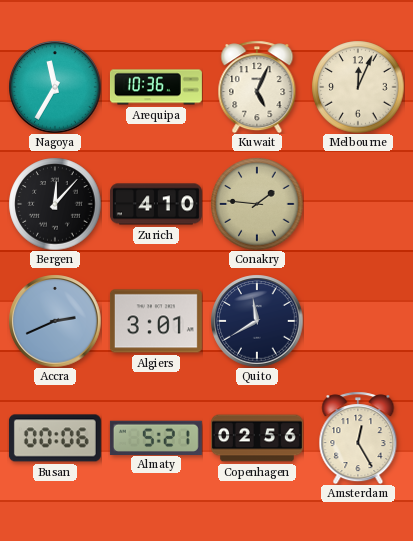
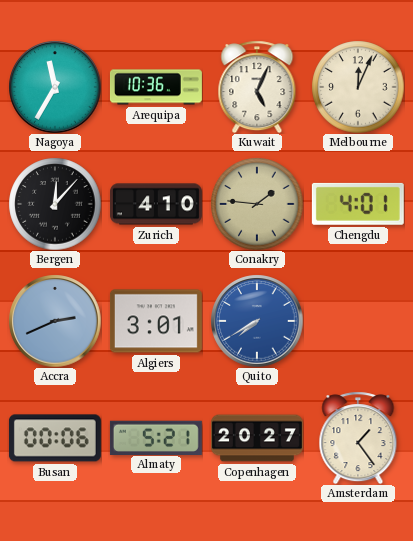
Chengdu: none -> 4:01
Quito: 11:40 -> 7:40
Quito dial: navy -> blue
Copenhagen: 02:56 -> 20:27
Amsterdam: 12:25 -> 1:24
